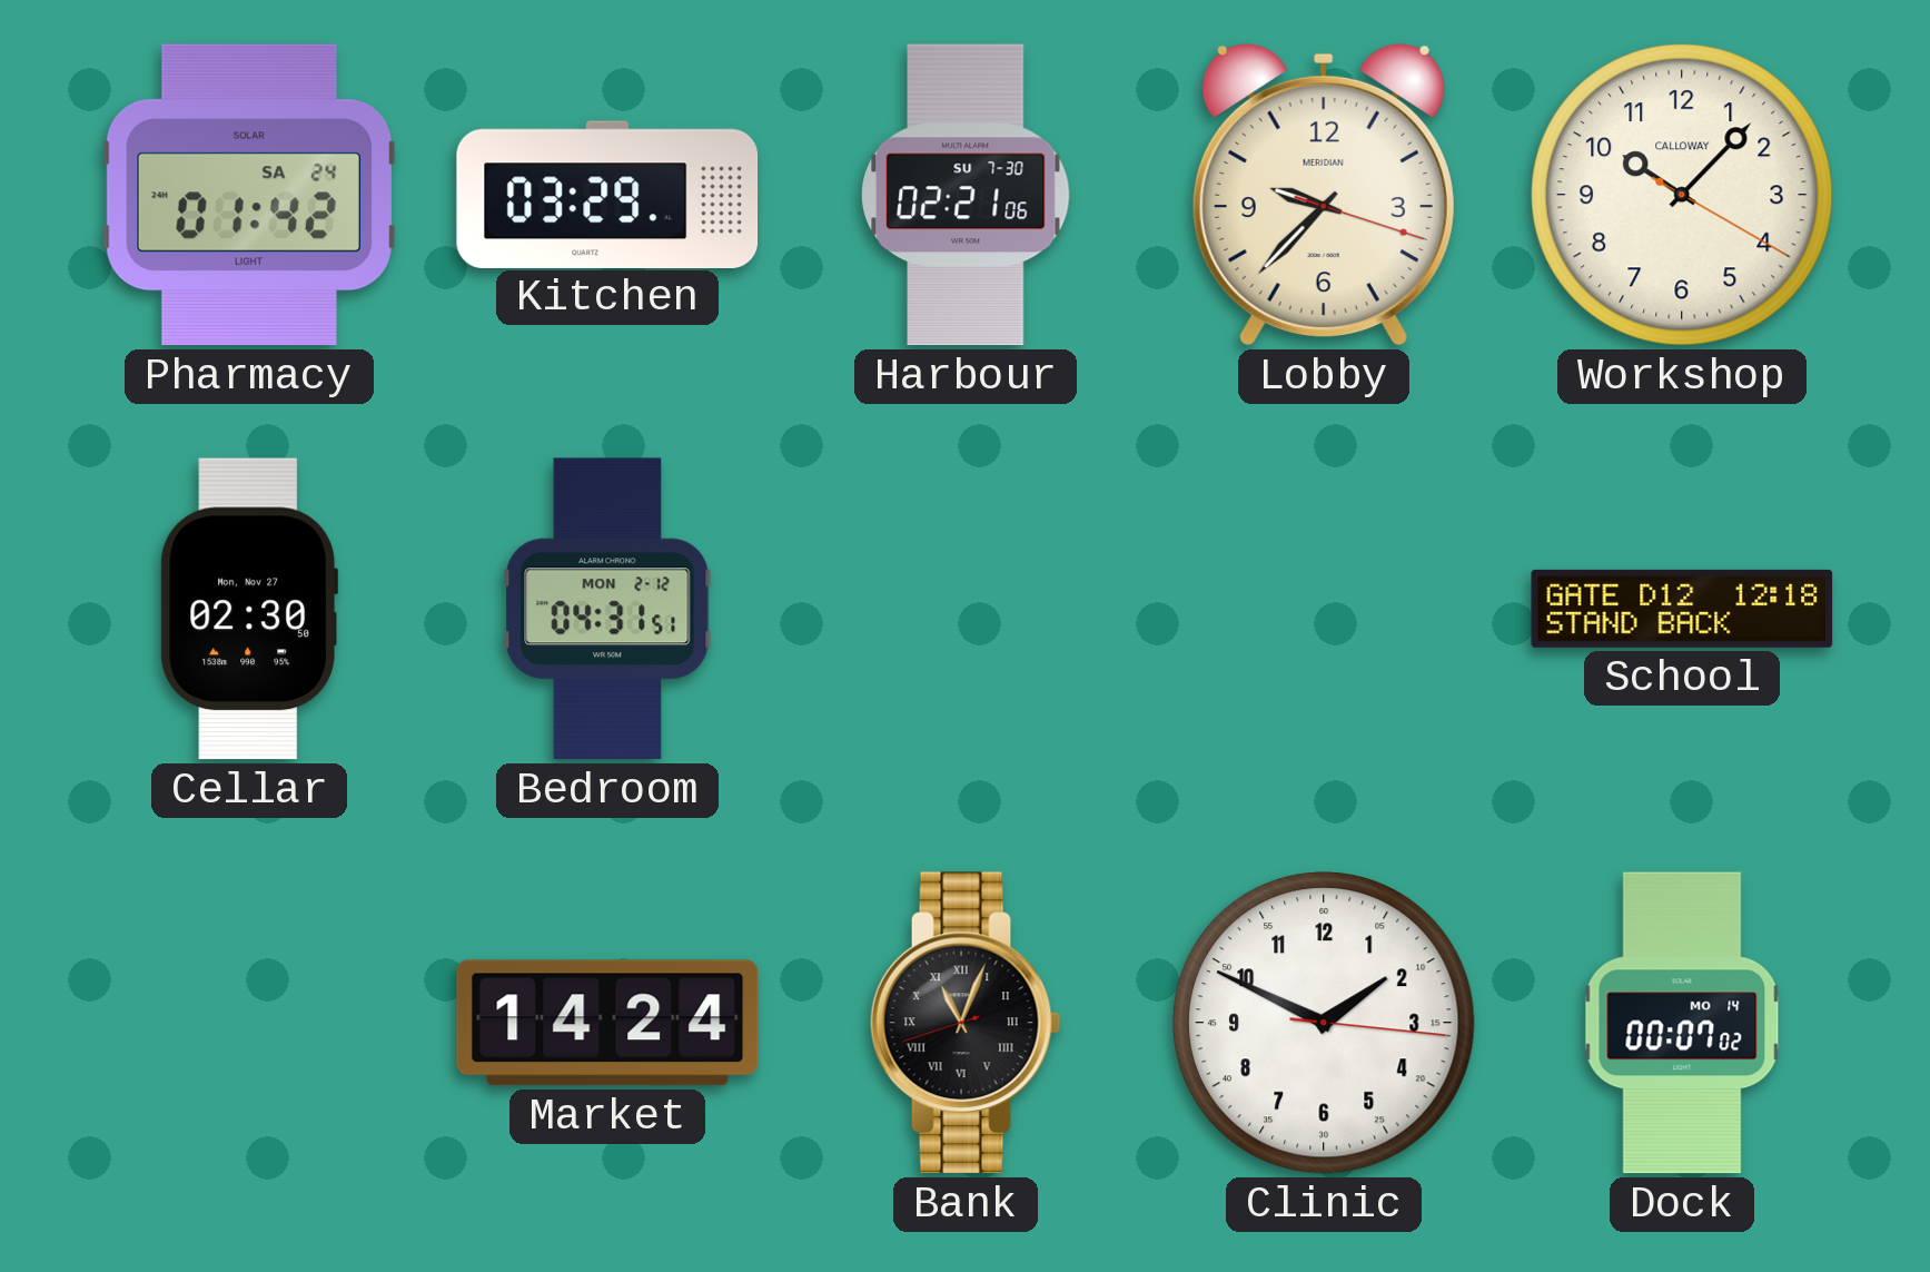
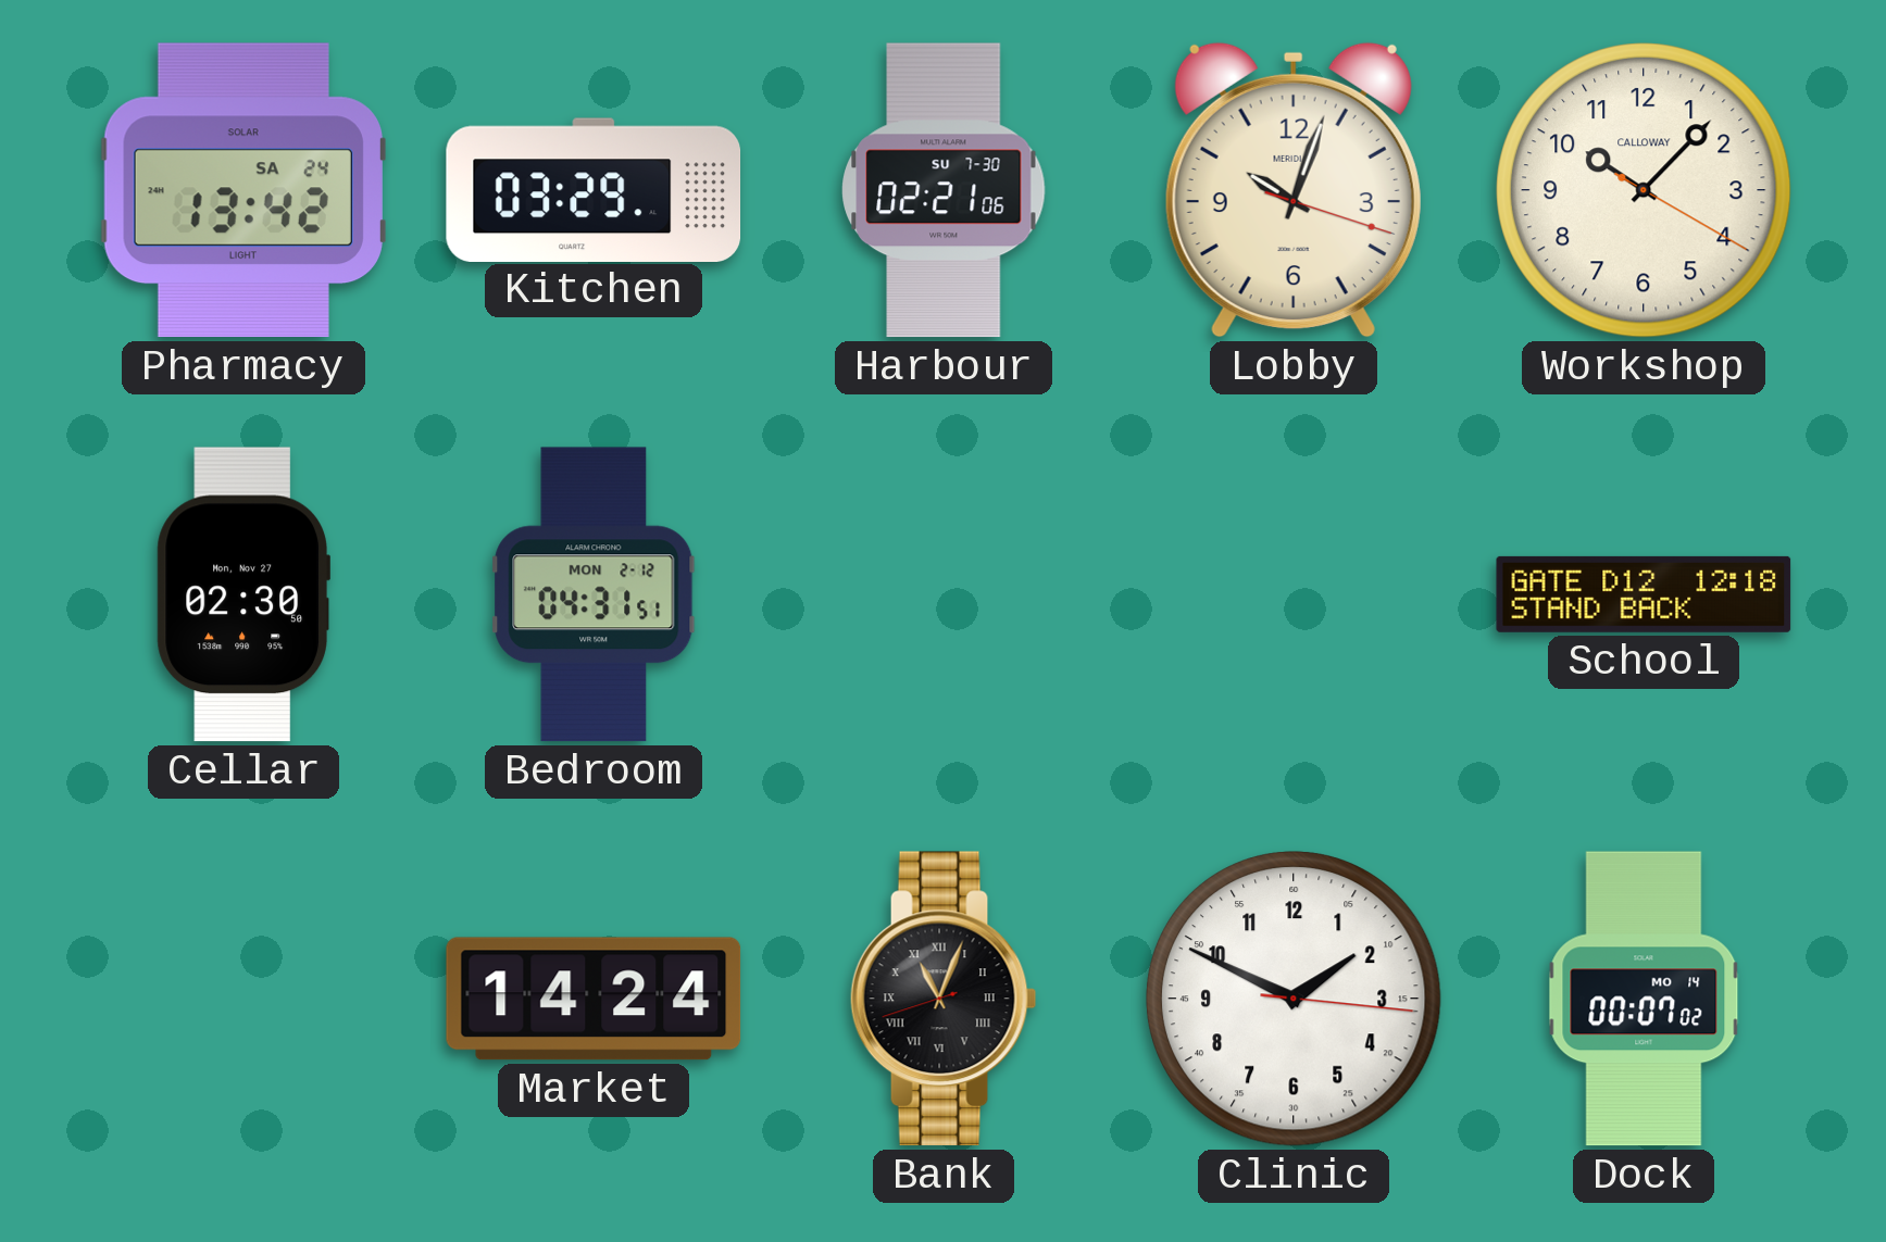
Pharmacy: 01:42 -> 13:42
Lobby: 9:37 -> 10:03
